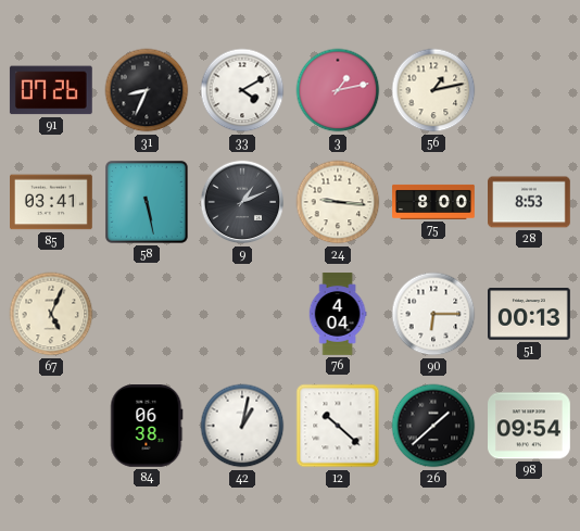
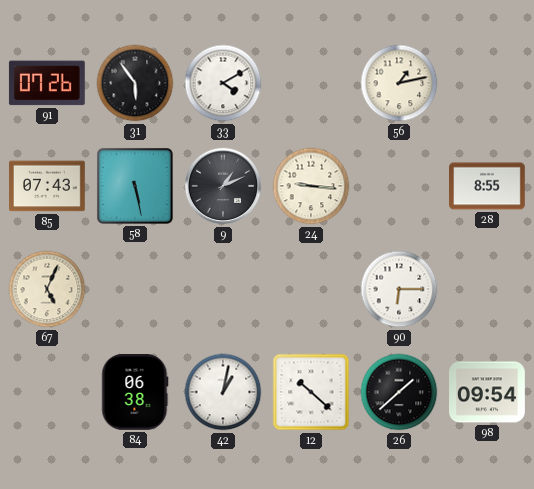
31: 8:34 -> 5:54
3: 1:13 -> none
85: 03:41 -> 07:43
75: 8:00 -> none
28: 8:53 -> 8:55
76: 4:04 -> none
51: 00:13 -> none
